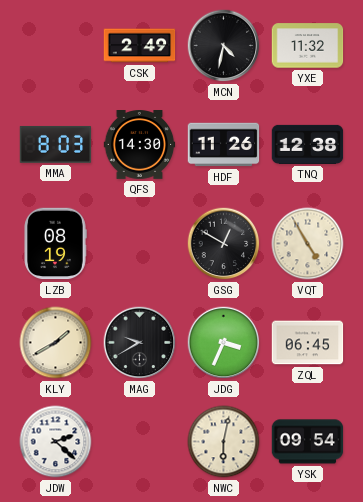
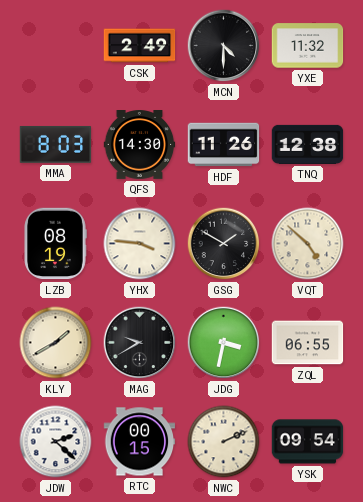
MCN: 4:32 -> 4:30
YHX: none -> 3:46
GSG: 12:50 -> 1:50
VQT: 4:55 -> 4:52
JDG: 3:34 -> 3:32
ZQL: 06:45 -> 06:55
RTC: none -> 00:15
NWC: 6:02 -> 2:11
